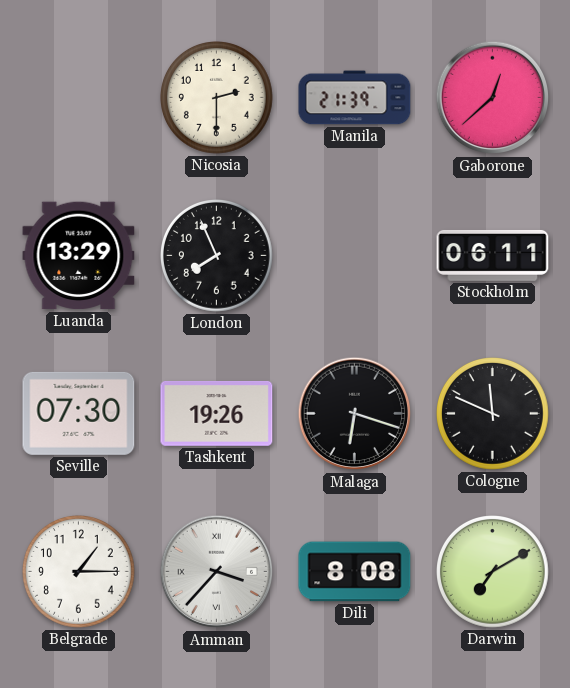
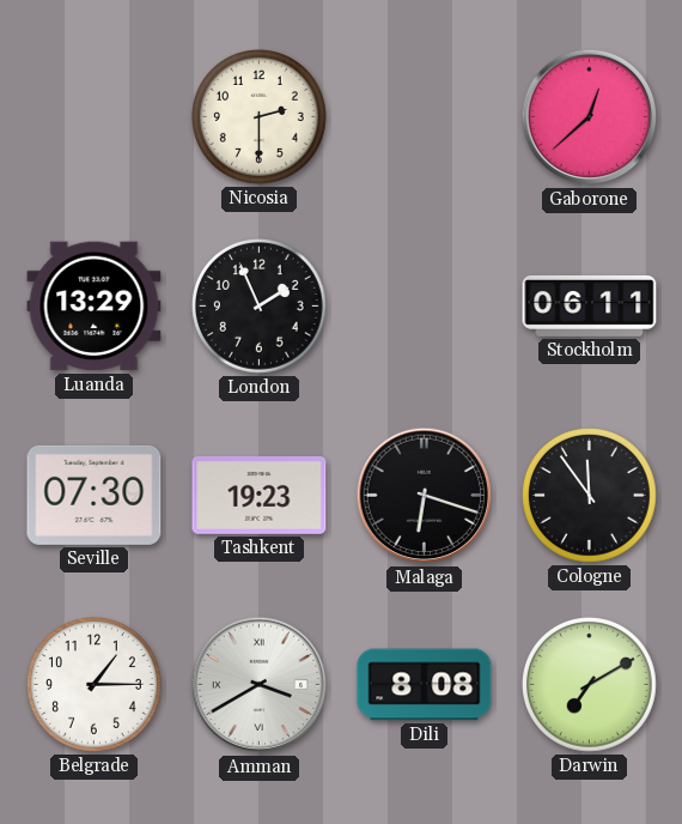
Manila: 21:39 -> none
London: 7:56 -> 1:56
Tashkent: 19:26 -> 19:23
Cologne: 11:49 -> 11:54
Amman: 3:37 -> 3:40
